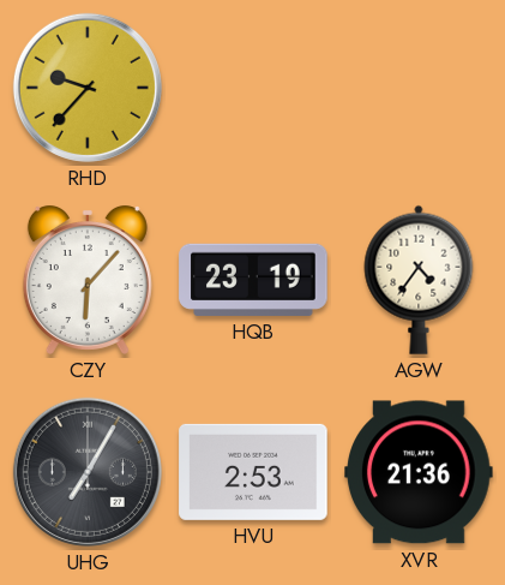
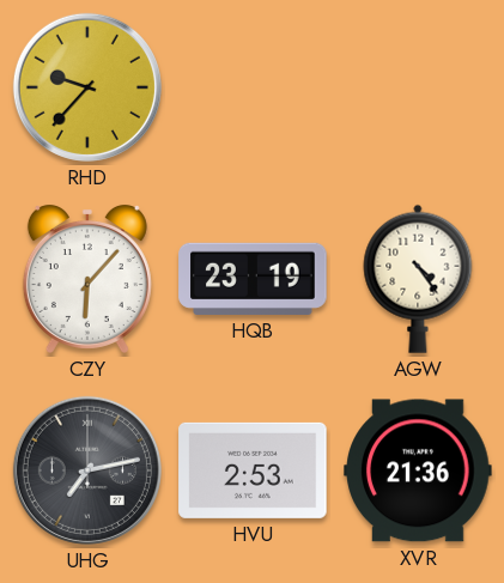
AGW: 4:36 -> 4:24
UHG: 7:05 -> 7:13
